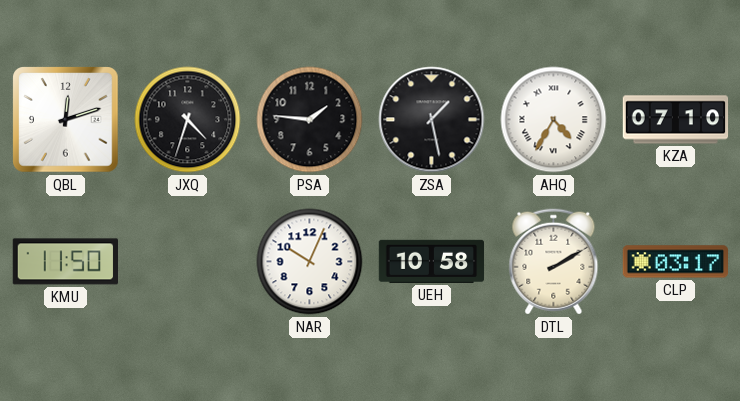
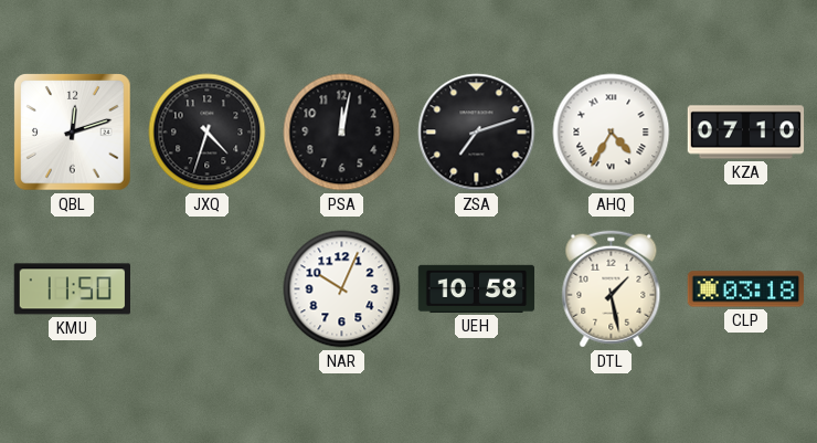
PSA: 1:46 -> 12:02
ZSA: 1:28 -> 7:12
DTL: 2:10 -> 1:28
CLP: 03:17 -> 03:18
